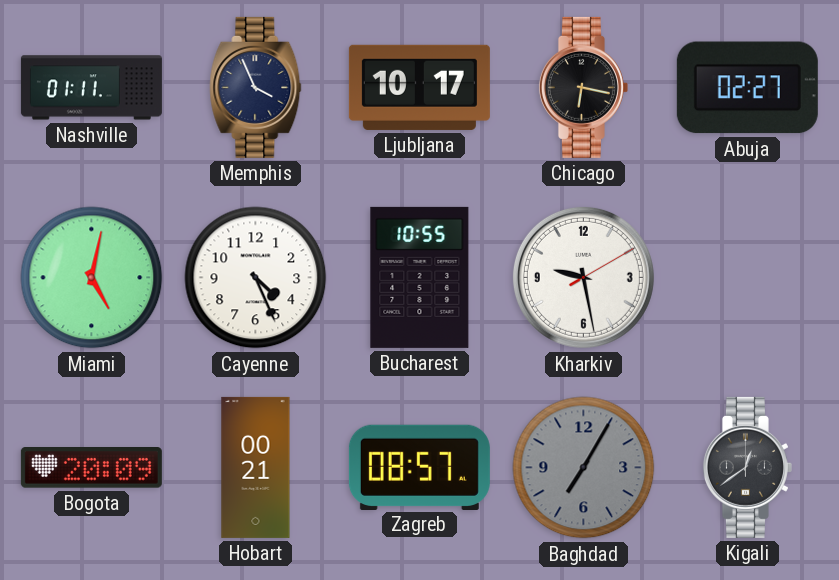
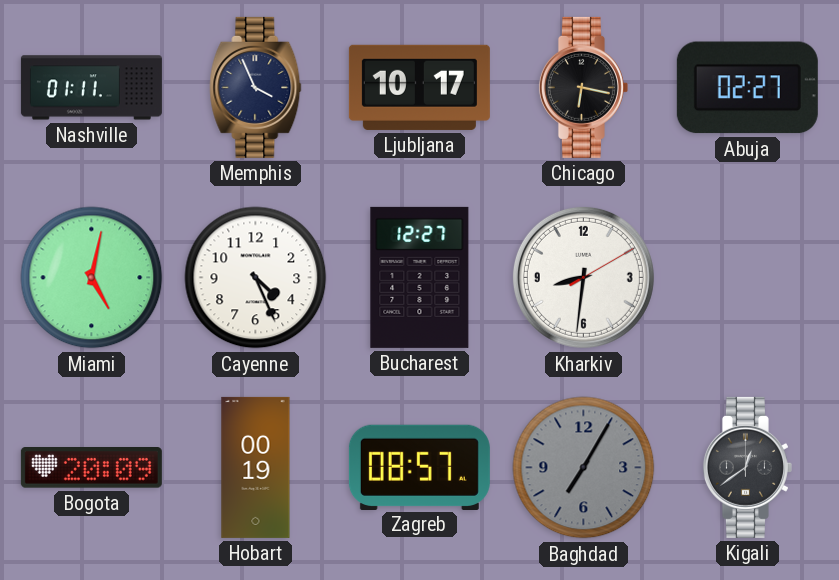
Bucharest: 10:55 -> 12:27
Kharkiv: 9:28 -> 8:31
Hobart: 00:21 -> 00:19
